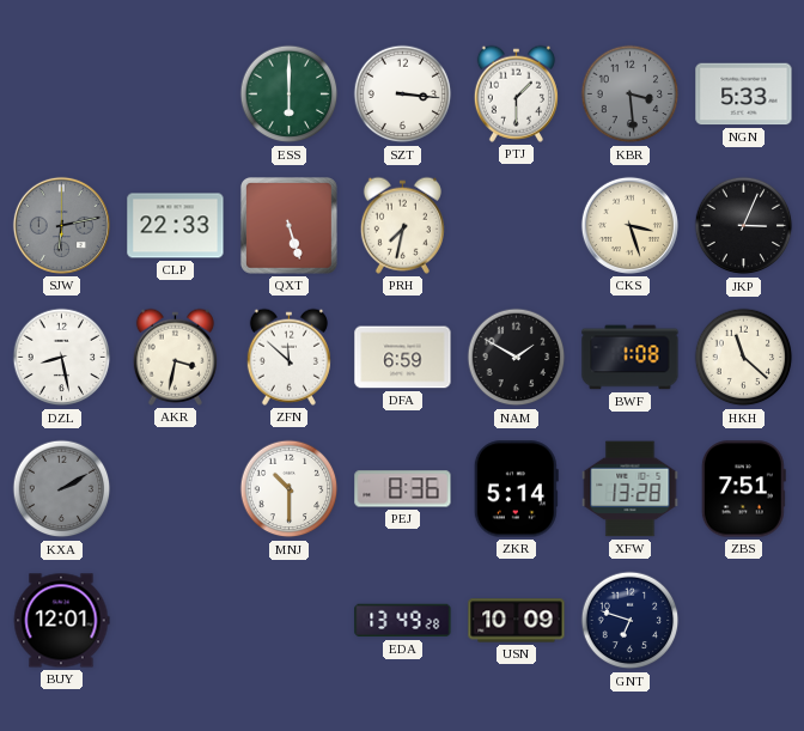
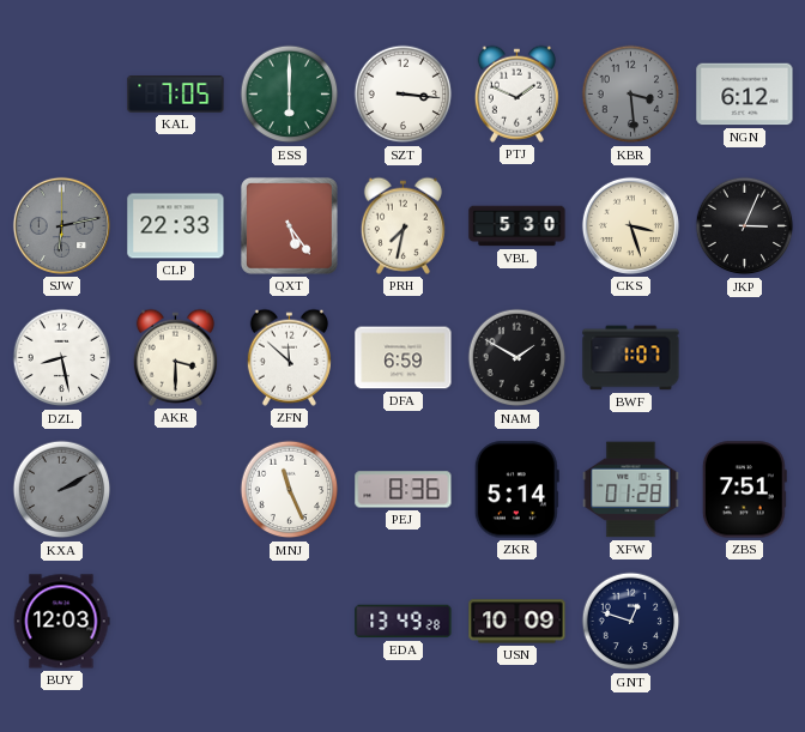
KAL: none -> 7:05
PTJ: 1:30 -> 1:49
NGN: 5:33 -> 6:12
QXT: 5:27 -> 5:24
VBL: none -> 5:30
AKR: 3:32 -> 3:30
BWF: 1:08 -> 1:07
HKH: 11:22 -> none
MNJ: 10:30 -> 11:26
XFW: 13:28 -> 01:28
BUY: 12:01 -> 12:03
GNT: 6:48 -> 12:48
